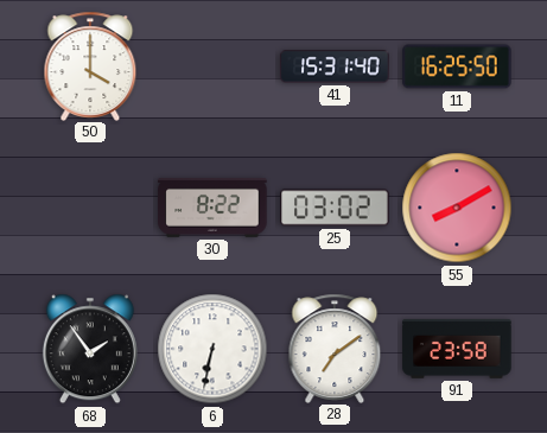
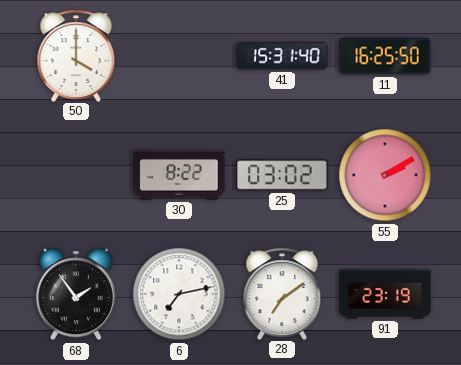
55: 8:10 -> 2:10
6: 6:32 -> 7:13
91: 23:58 -> 23:19
